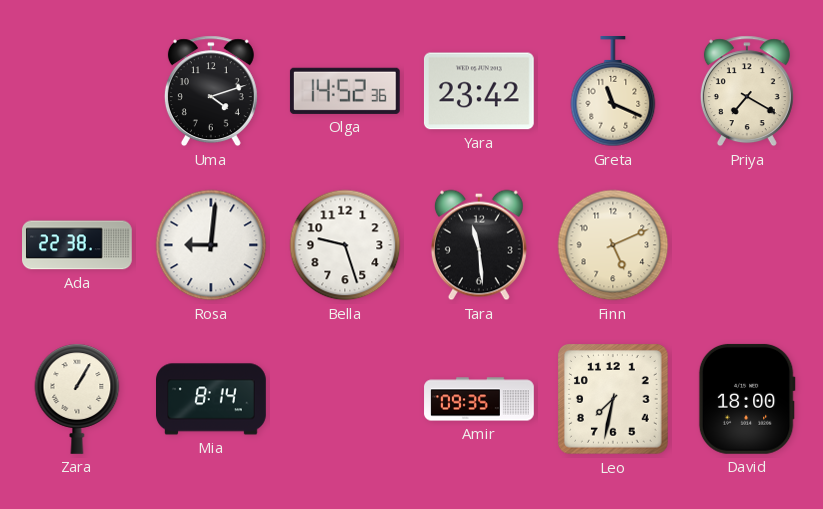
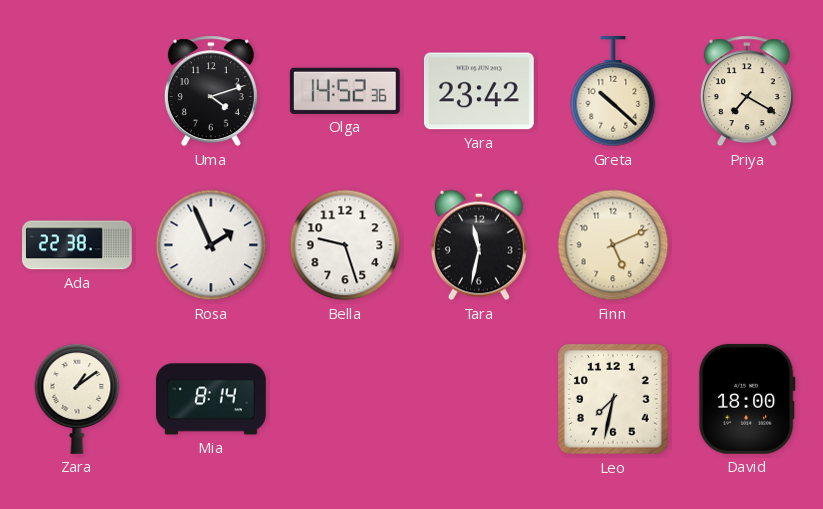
Greta: 11:19 -> 10:22
Rosa: 9:01 -> 1:56
Tara: 11:29 -> 11:32
Zara: 1:05 -> 1:09
Amir: 09:35 -> none
